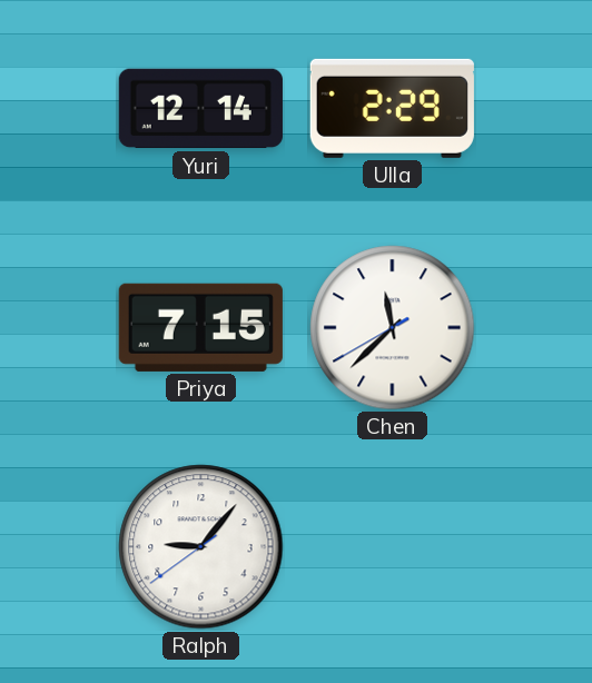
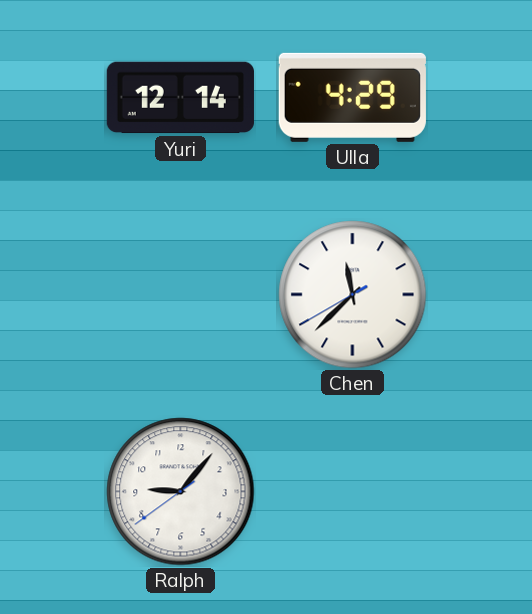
Ulla: 2:29 -> 4:29
Priya: 7:15 -> none
